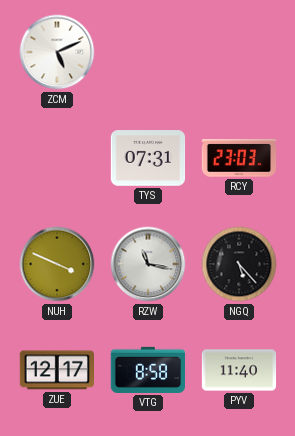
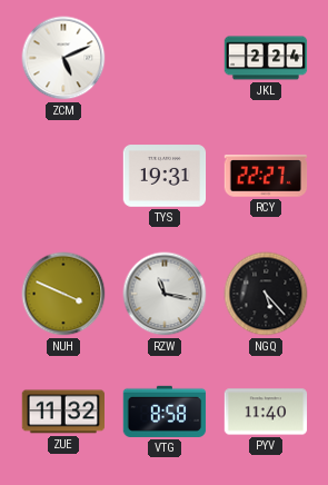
JKL: none -> 2:24
TYS: 07:31 -> 19:31
RCY: 23:03 -> 22:27
ZUE: 12:17 -> 11:32
